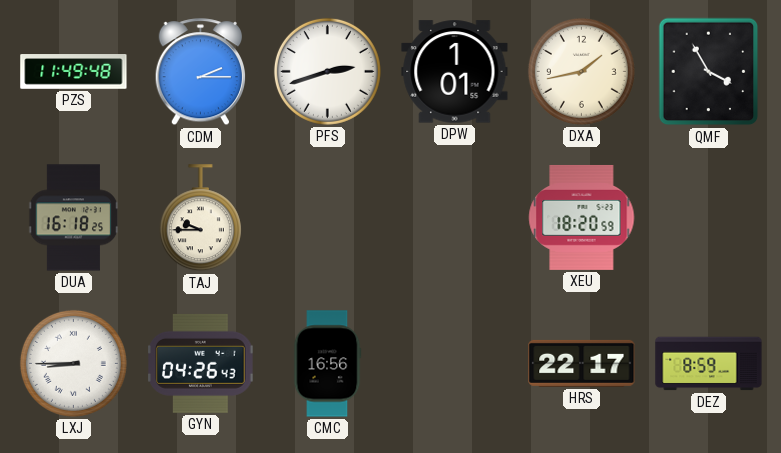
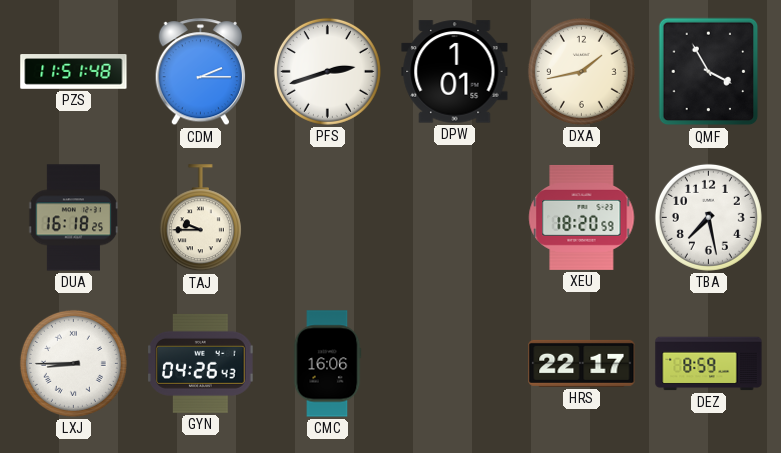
PZS: 11:49 -> 11:51
TBA: none -> 7:28
CMC: 16:56 -> 16:06
